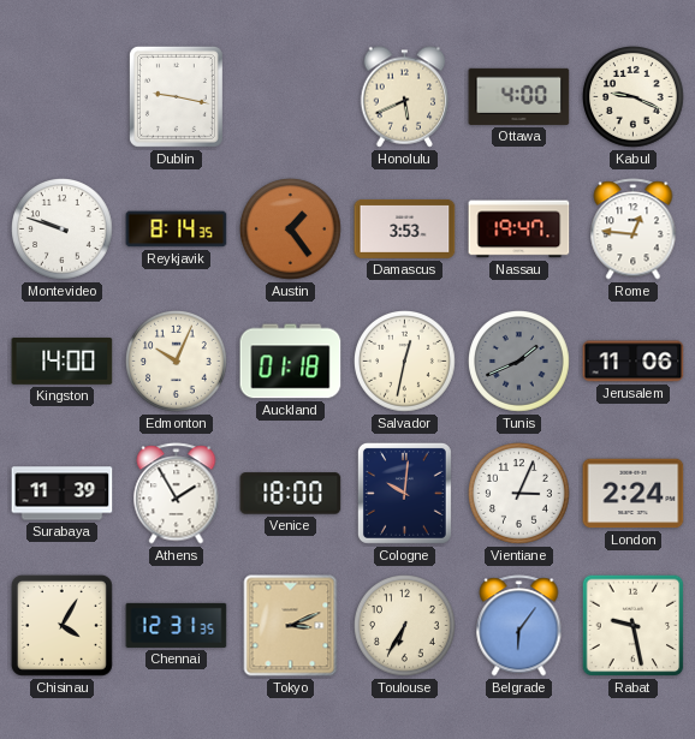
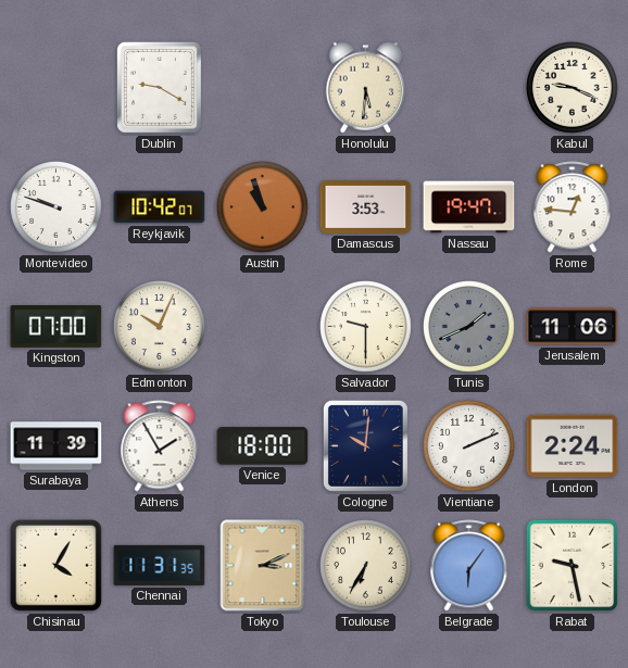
Dublin: 9:17 -> 9:20
Honolulu: 5:41 -> 5:31
Ottawa: 4:00 -> none
Reykjavik: 8:14 -> 10:42
Austin: 1:24 -> 10:57
Kingston: 14:00 -> 07:00
Auckland: 01:18 -> none
Salvador: 12:32 -> 9:30
Vientiane: 3:04 -> 2:11
Chennai: 12:31 -> 11:31
